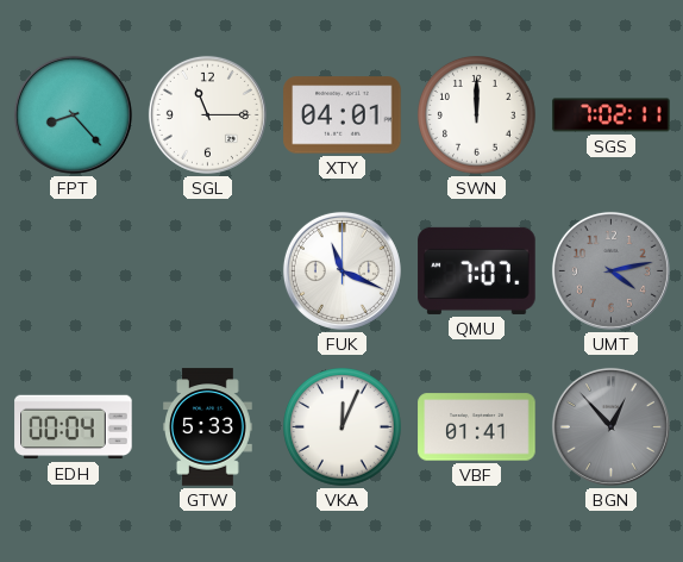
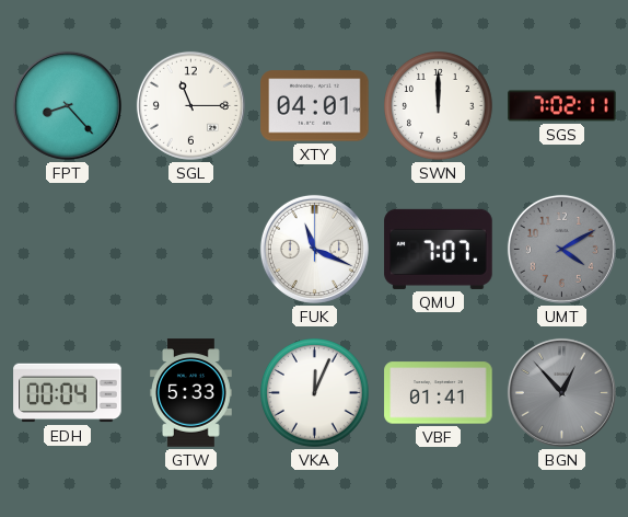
UMT: 4:13 -> 4:10
